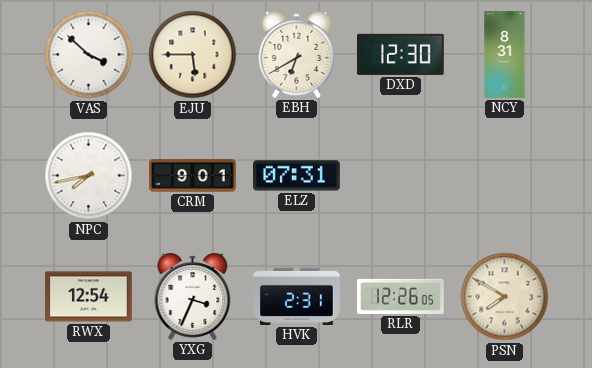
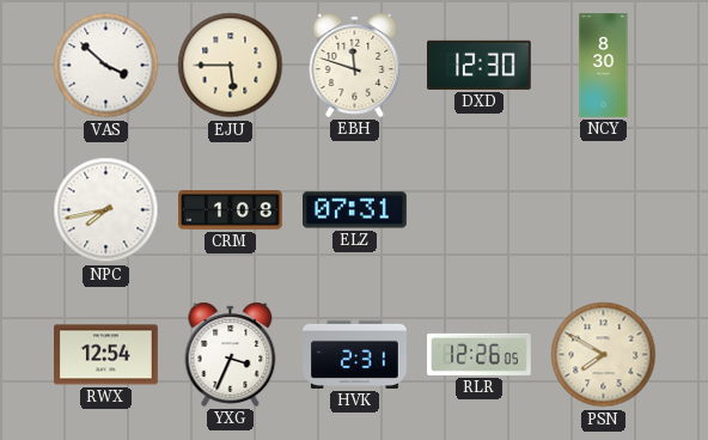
EBH: 6:40 -> 11:48
NCY: 8:31 -> 8:30
CRM: 9:01 -> 1:08
